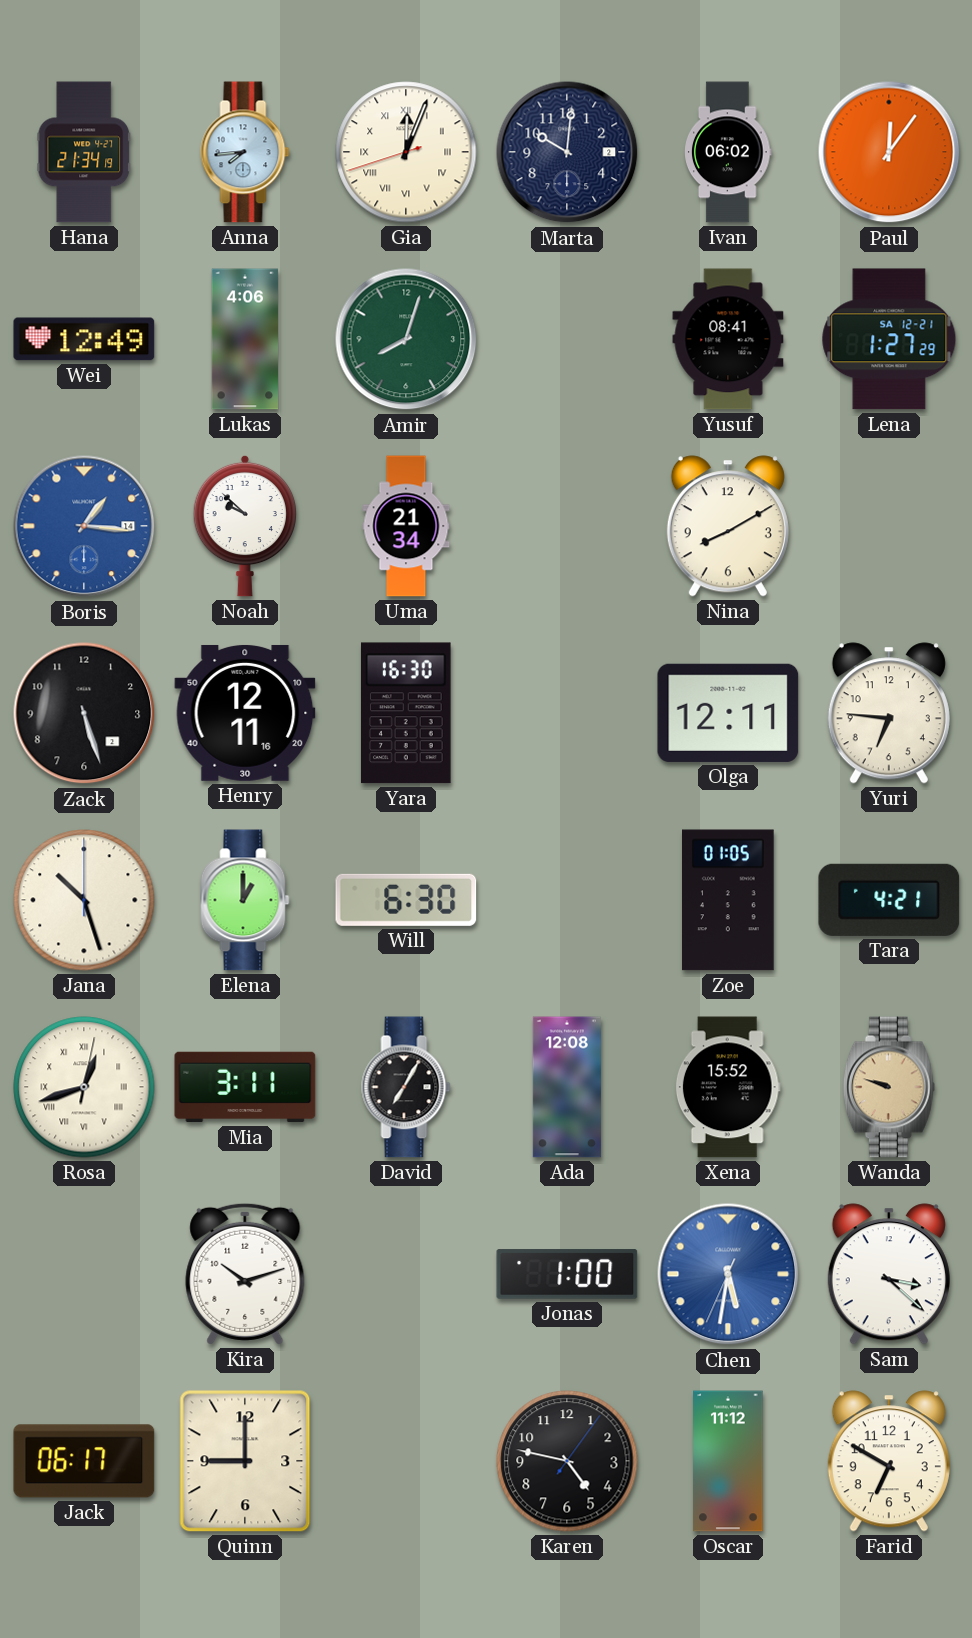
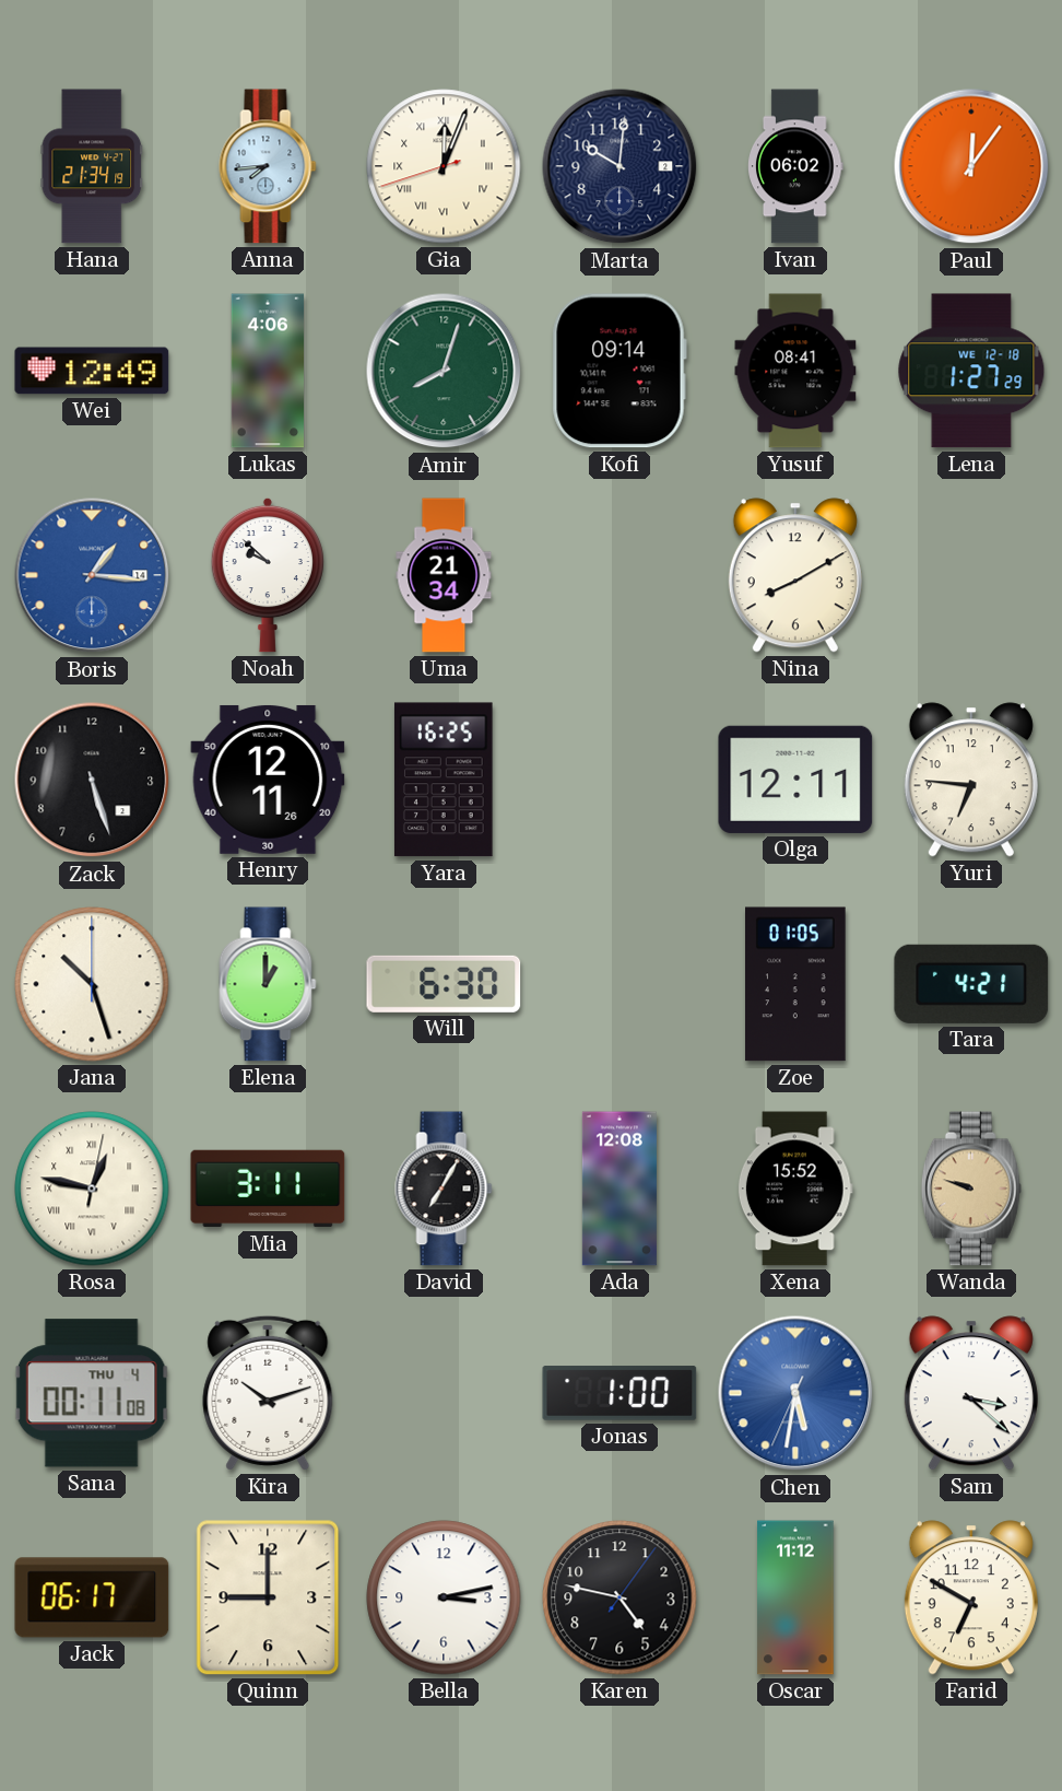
Kofi: none -> 09:14
Lena date: SA 12-21 -> WE 12-18
Henry: 12:11:16 -> 12:11:26
Yara: 16:30 -> 16:25
Rosa: 12:42 -> 12:47
Sana: none -> 00:11
Bella: none -> 3:13
